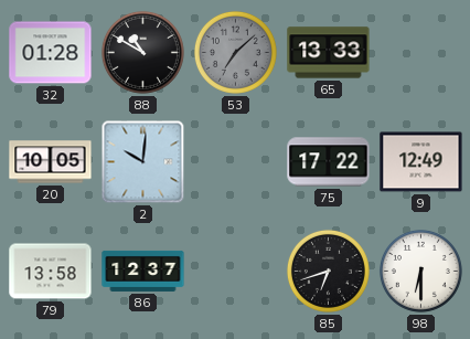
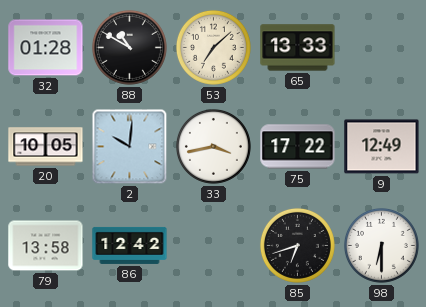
53 dial: grey -> cream
33: none -> 3:43
86: 12:37 -> 12:42
